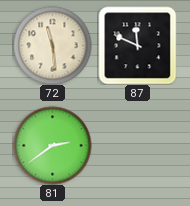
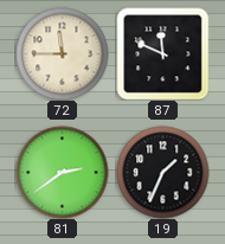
72: 11:29 -> 11:45
19: none -> 1:34
